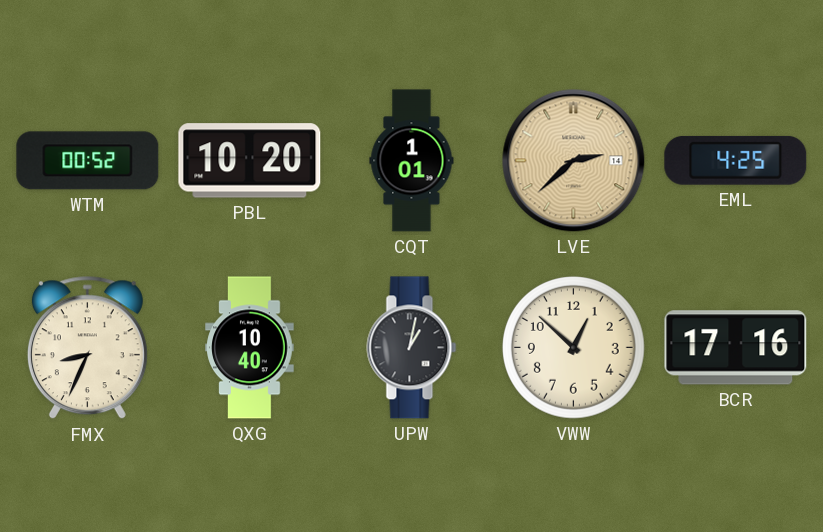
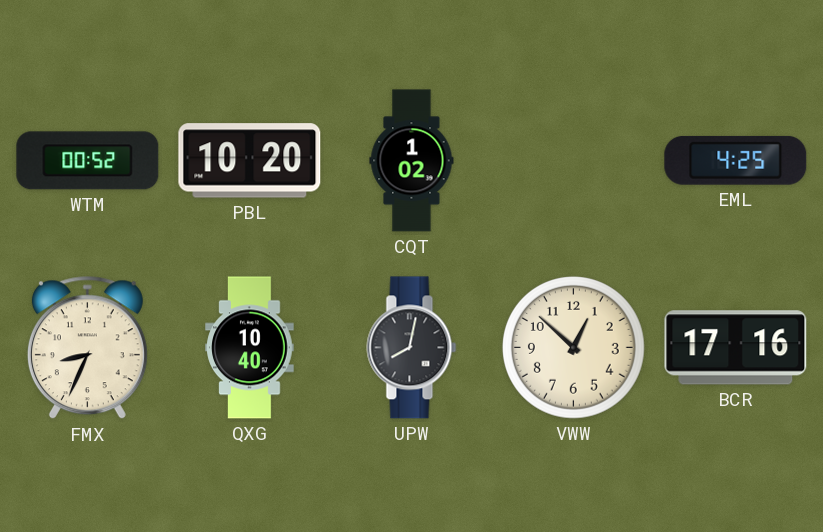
CQT: 1:01 -> 1:02
LVE: 2:38 -> none
UPW: 1:02 -> 8:02
